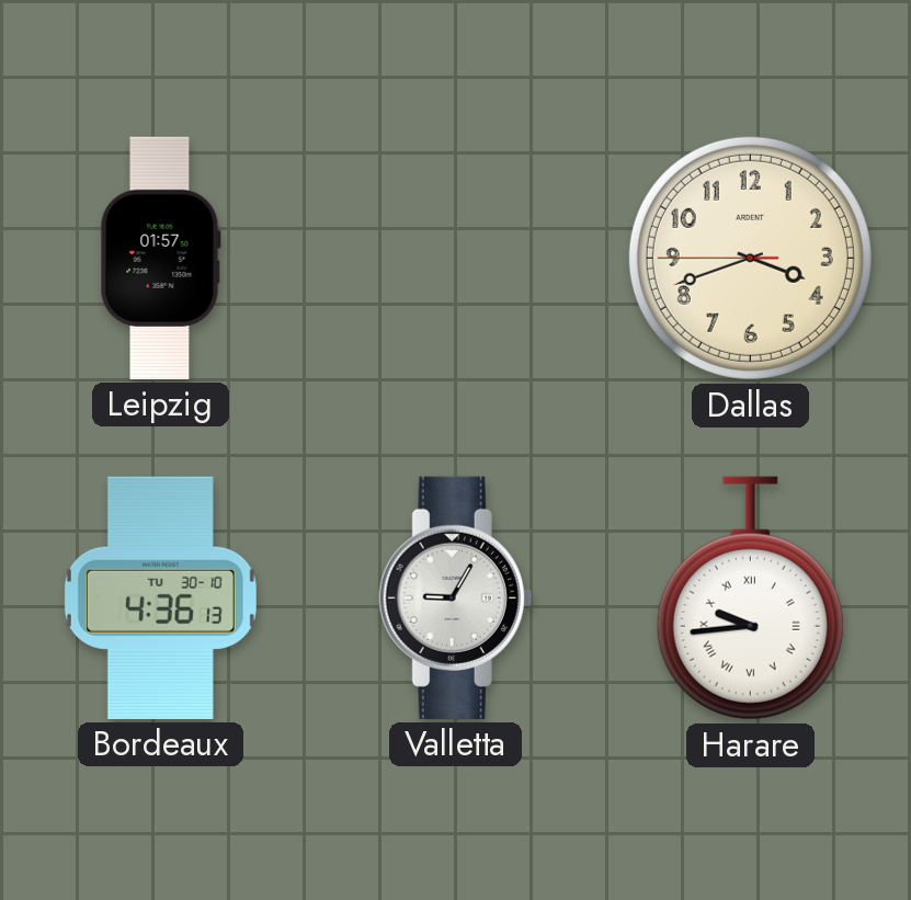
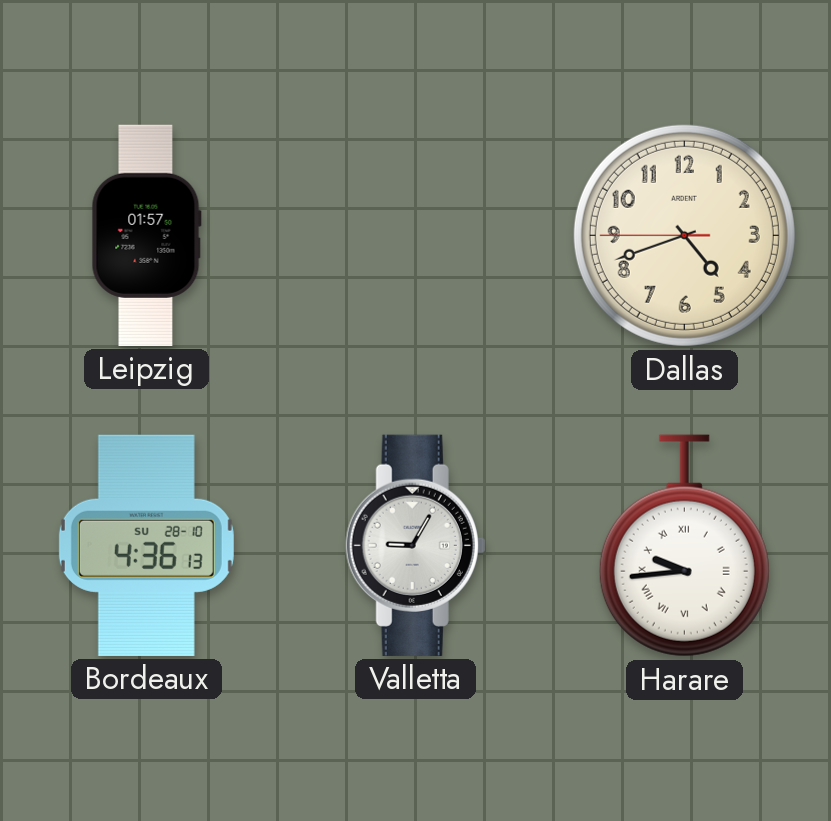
Dallas: 3:41 -> 4:41
Bordeaux date: TU 30-10 -> SU 28-10
